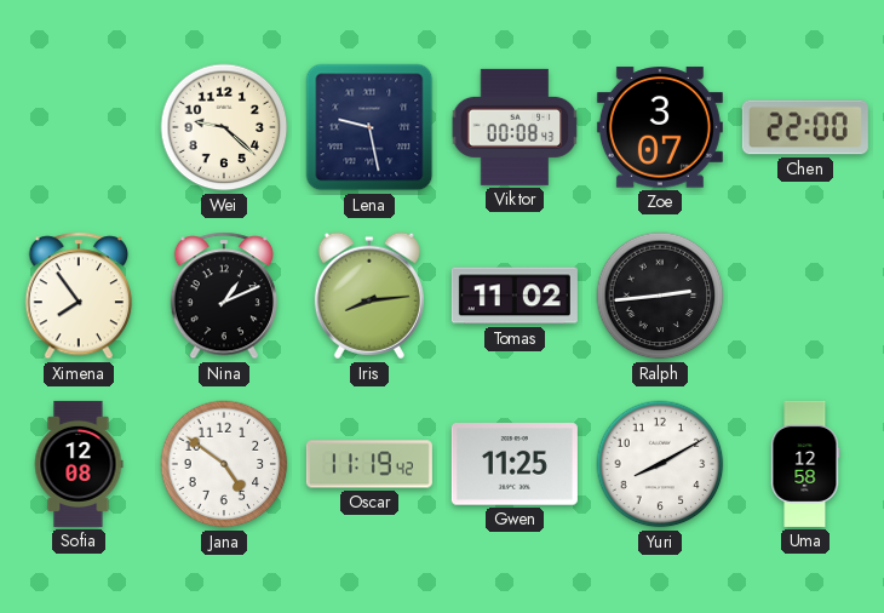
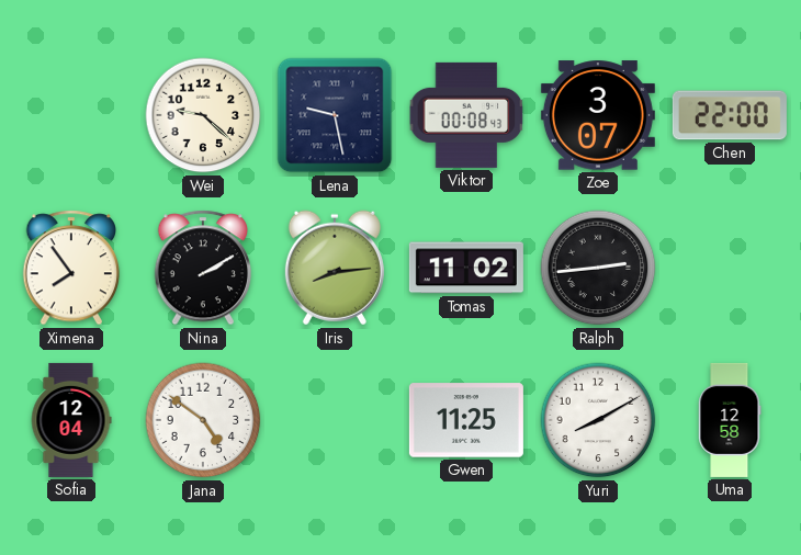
Nina: 1:11 -> 2:10
Sofia: 12:08 -> 12:04
Oscar: 11:19 -> none
